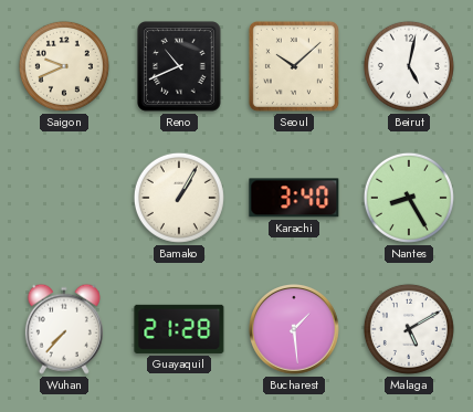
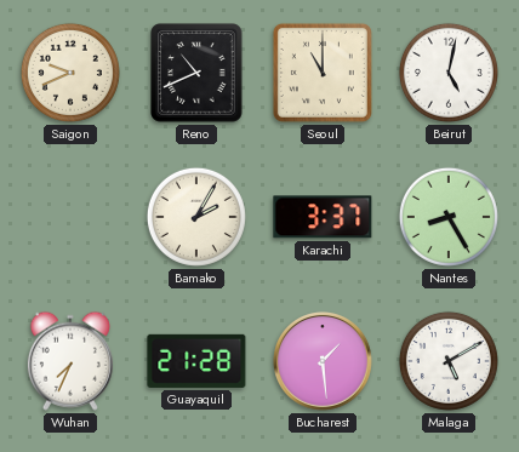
Seoul: 10:08 -> 11:00
Bamako: 1:05 -> 2:05
Karachi: 3:40 -> 3:37
Wuhan: 7:37 -> 7:34
